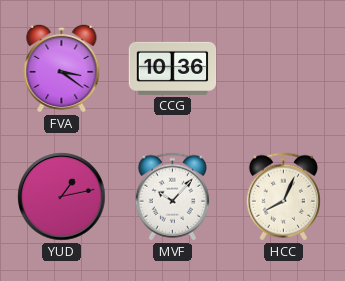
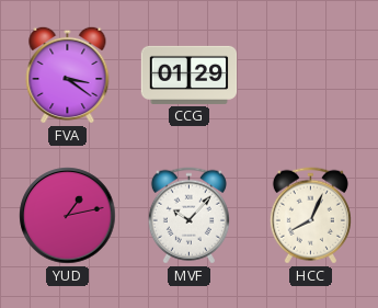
CCG: 10:36 -> 01:29
